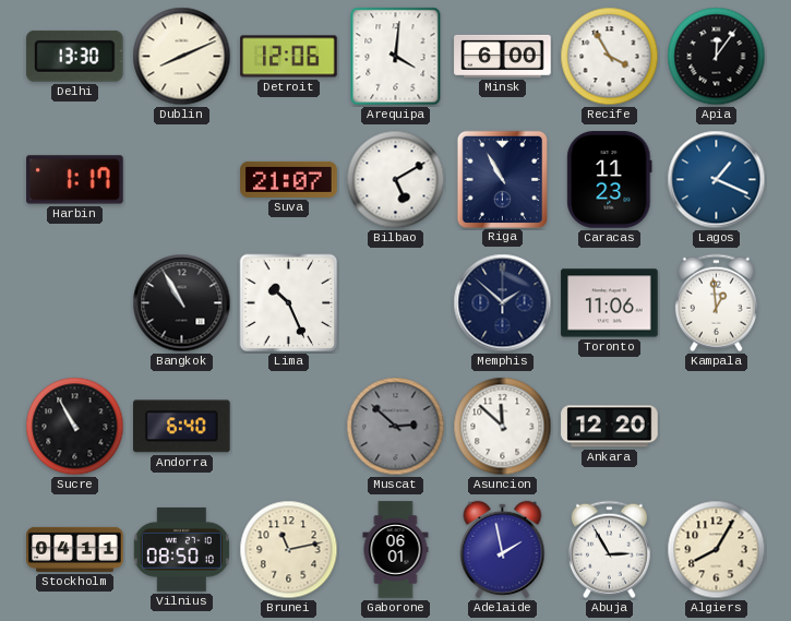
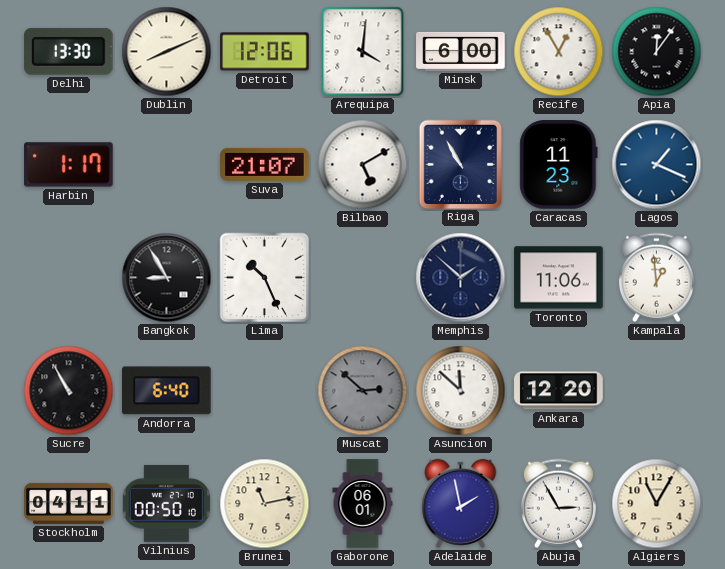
Recife: 3:55 -> 12:55
Bangkok: 10:55 -> 8:55
Vilnius: 08:50 -> 00:50
Algiers: 8:05 -> 11:05
